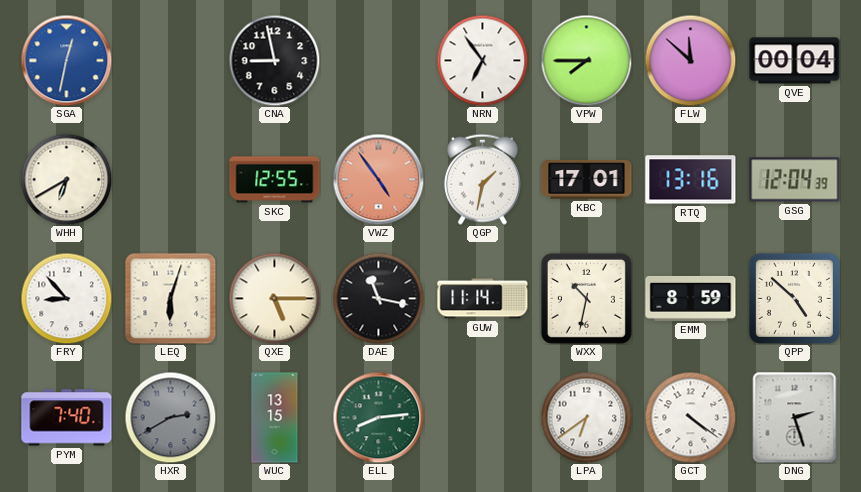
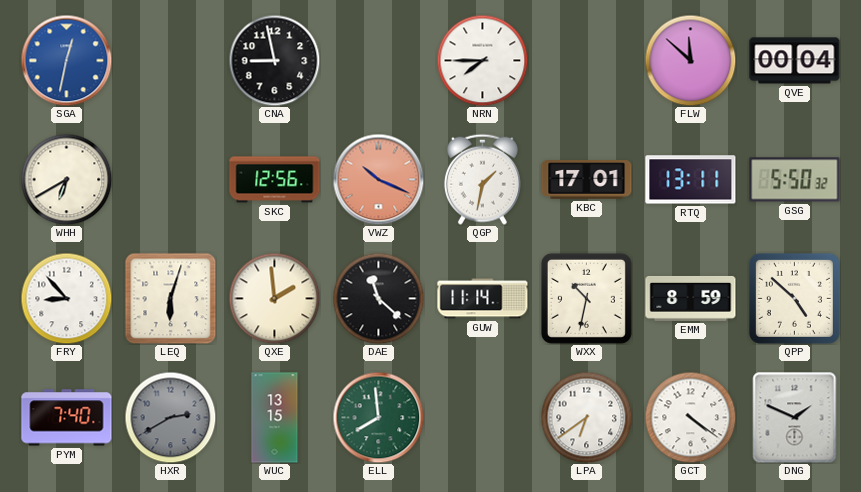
NRN: 6:54 -> 7:45
VPW: 7:45 -> none
SKC: 12:55 -> 12:56
VWZ: 4:54 -> 10:19
RTQ: 13:16 -> 13:11
GSG: 12:04 -> 5:50
QXE: 5:15 -> 1:59
DAE: 11:17 -> 11:22
ELL: 8:14 -> 7:59
DNG: 2:27 -> 1:49
